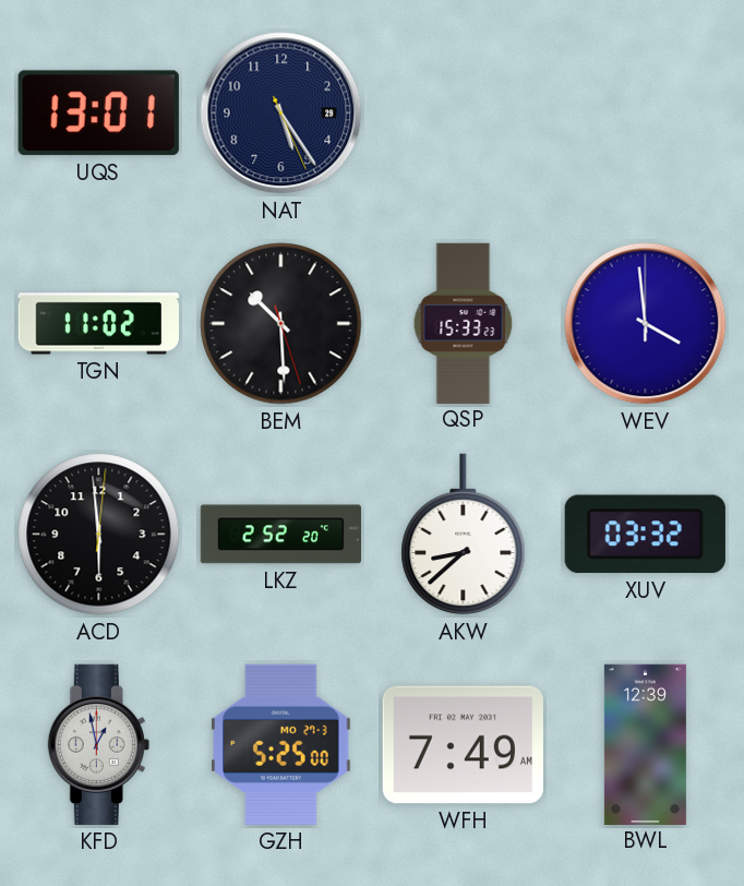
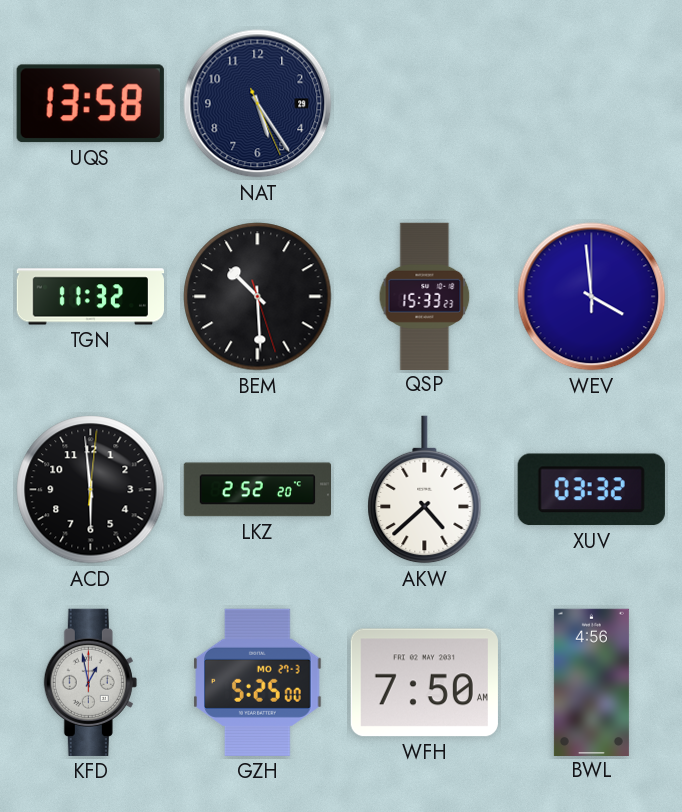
UQS: 13:01 -> 13:58
TGN: 11:02 -> 11:32
AKW: 8:38 -> 4:38
WFH: 7:49 -> 7:50
BWL: 12:39 -> 4:56
